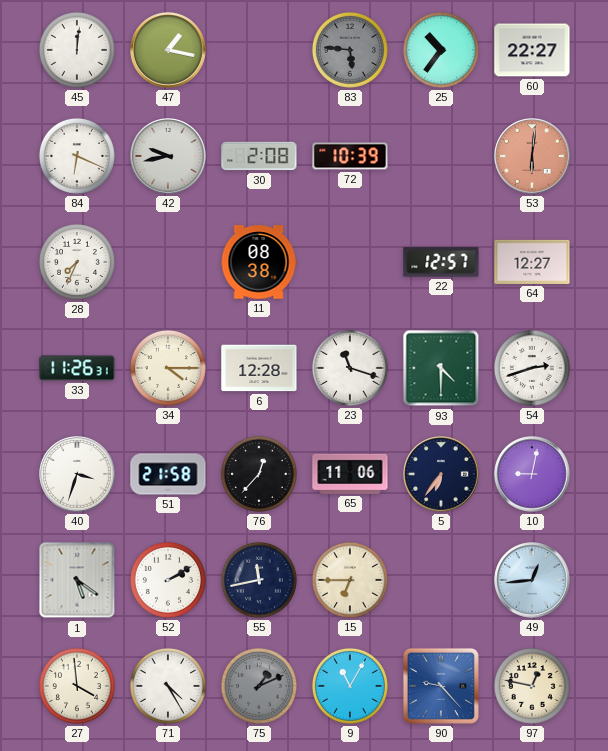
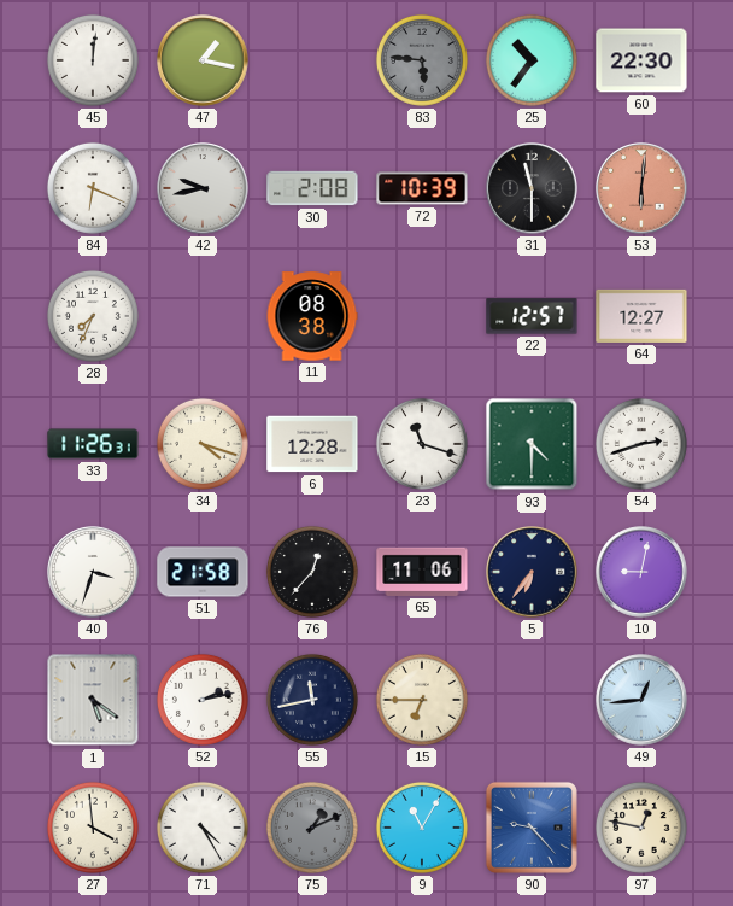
60: 22:27 -> 22:30
31: none -> 11:30
34: 4:15 -> 4:18
52: 2:10 -> 2:13
